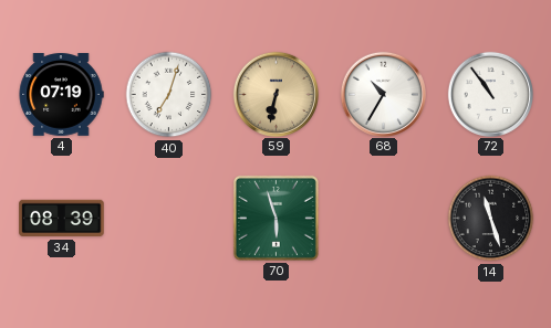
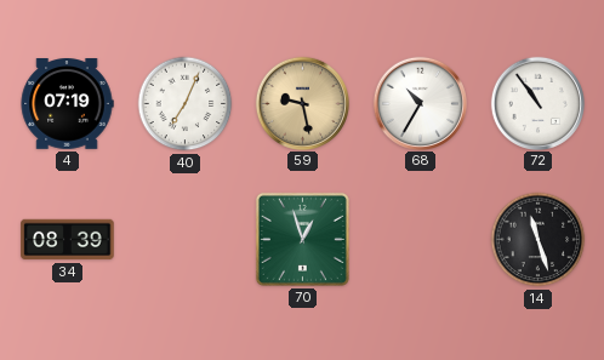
40: 7:03 -> 7:04
59: 6:32 -> 9:28
70: 5:57 -> 12:57
